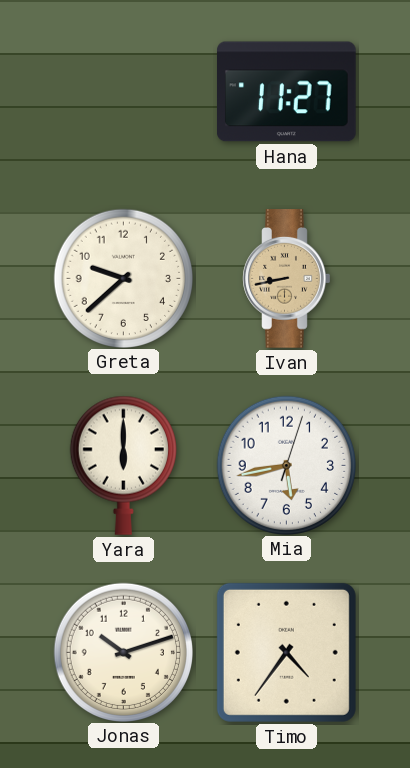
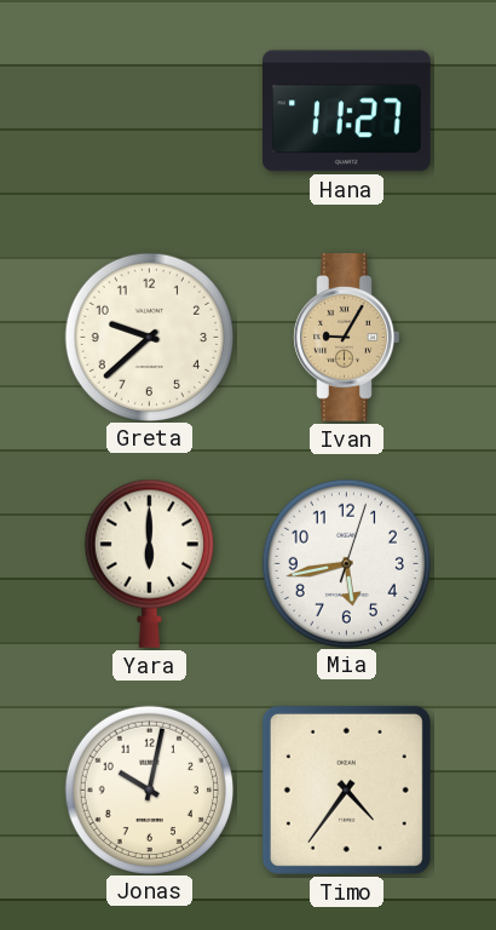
Ivan: 8:43 -> 9:05
Jonas: 10:12 -> 10:02
